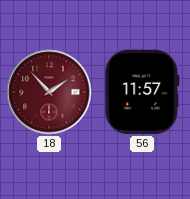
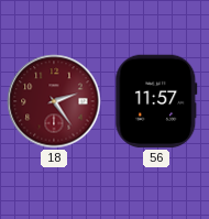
18: 1:53 -> 2:24
